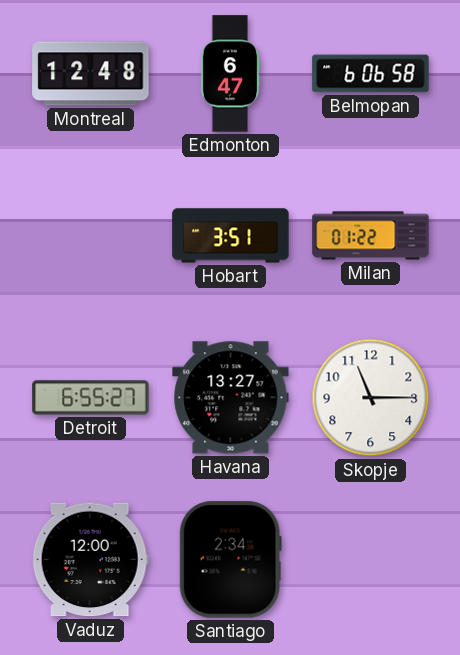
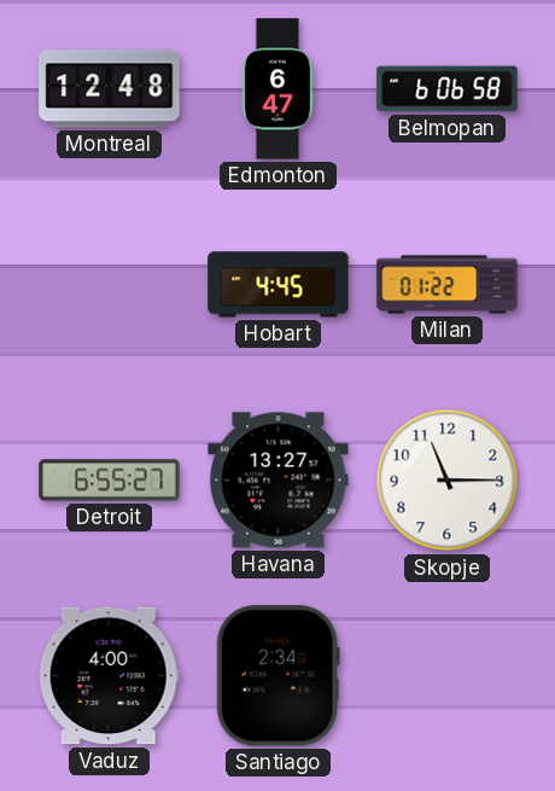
Hobart: 3:51 -> 4:45
Vaduz: 12:00 -> 4:00
